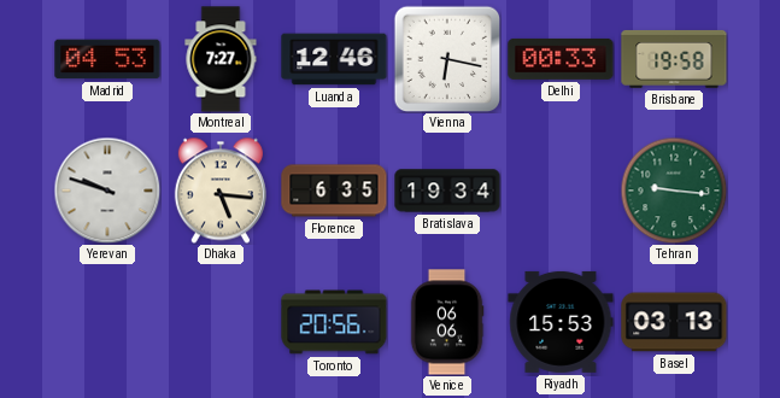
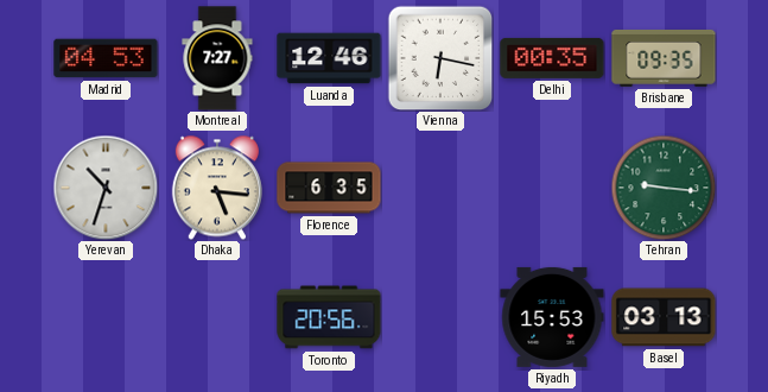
Delhi: 00:33 -> 00:35
Brisbane: 19:58 -> 09:35
Yerevan: 9:48 -> 10:33
Bratislava: 19:34 -> none
Venice: 06:06 -> none
